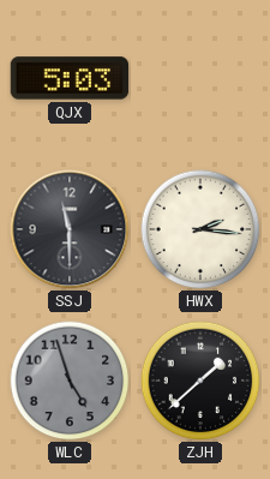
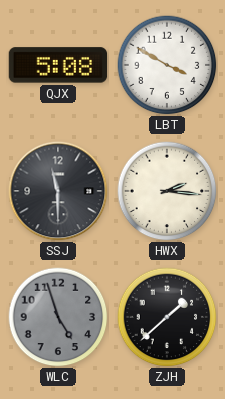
QJX: 5:03 -> 5:08
LBT: none -> 3:50
